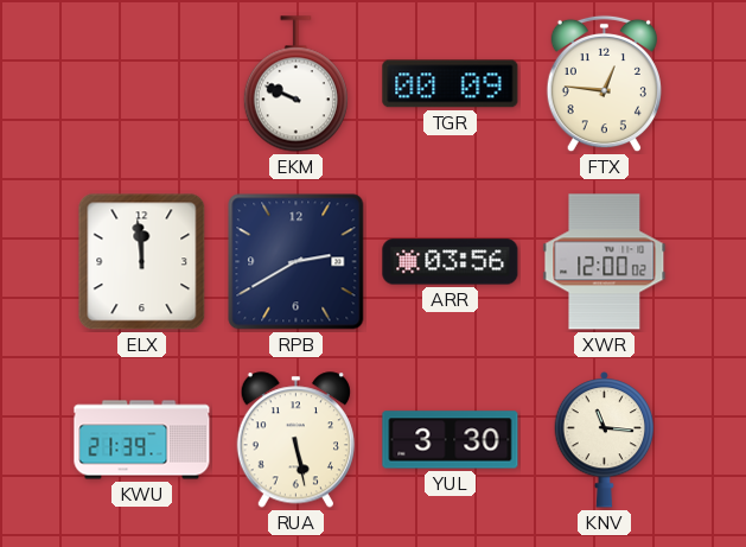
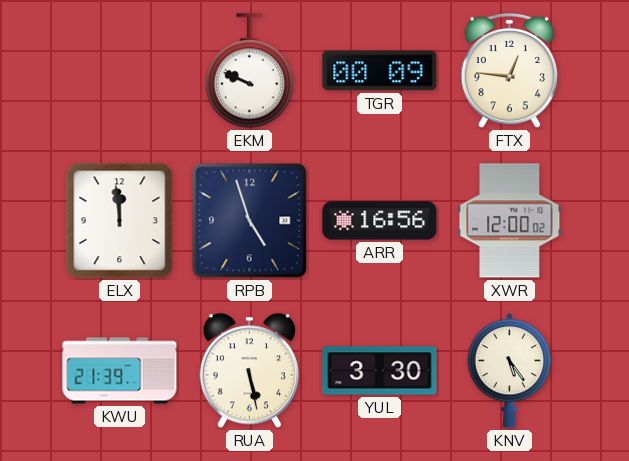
RPB: 2:40 -> 4:57
ARR: 03:56 -> 16:56
KNV: 11:16 -> 5:24
